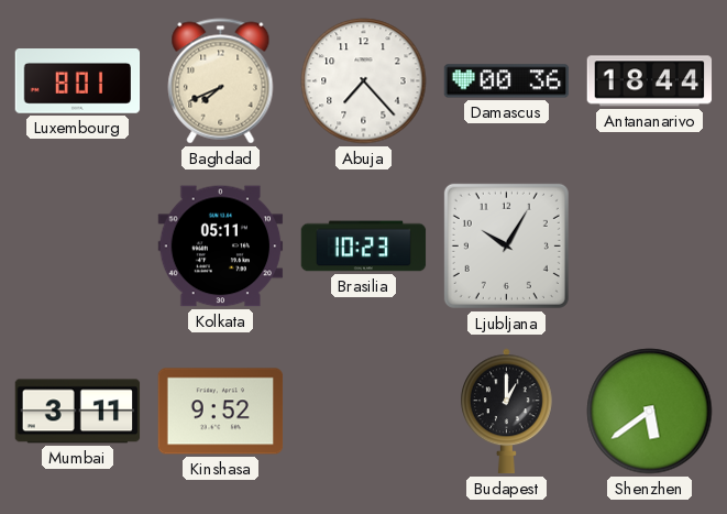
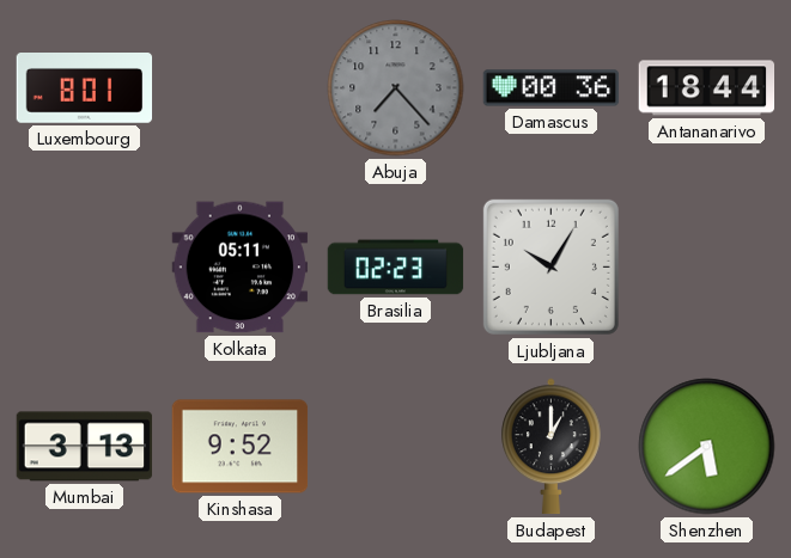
Baghdad: 7:41 -> none
Abuja dial: white -> grey
Brasilia: 10:23 -> 02:23
Mumbai: 3:11 -> 3:13
